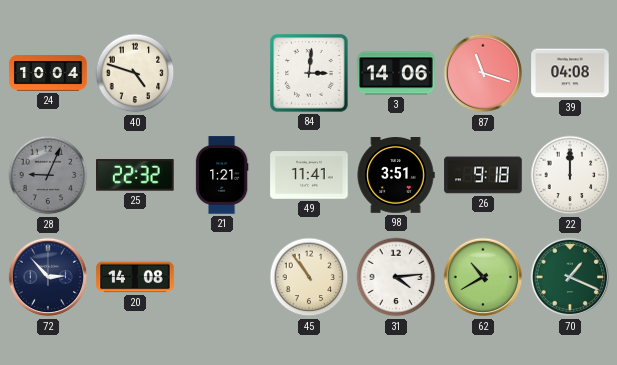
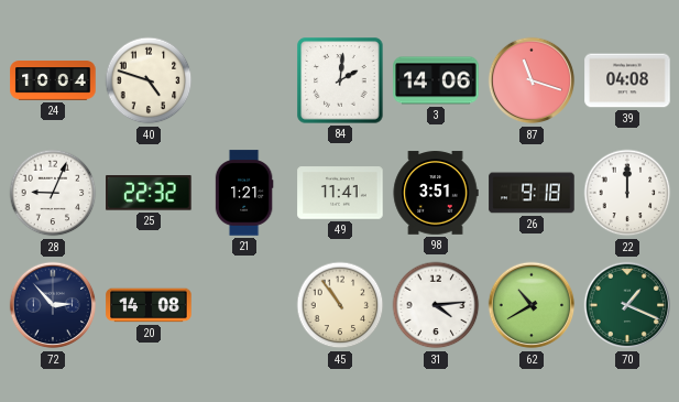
84: 3:01 -> 2:01
28 dial: grey -> white
